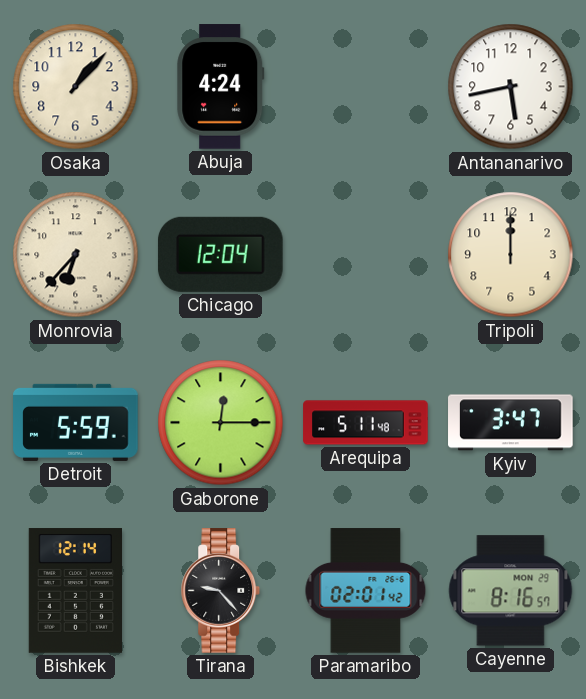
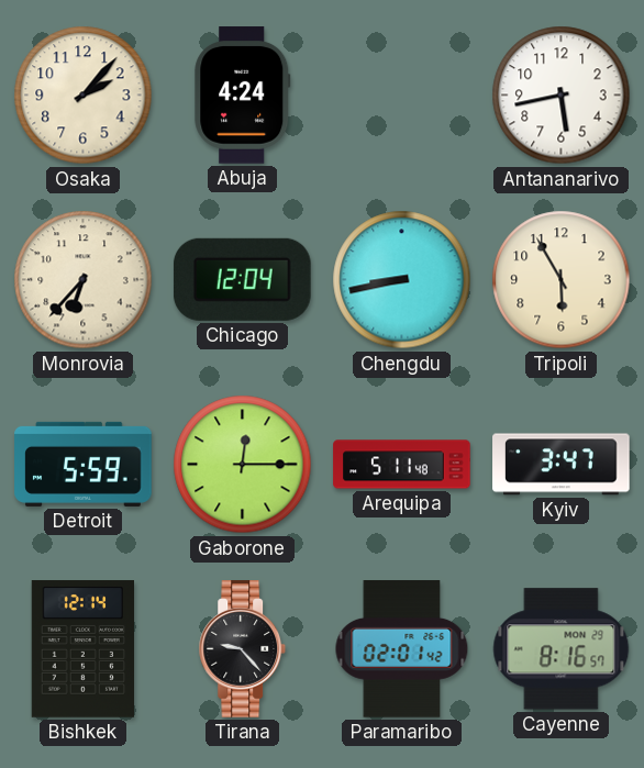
Osaka: 1:07 -> 2:07
Chengdu: none -> 8:43
Tripoli: 12:00 -> 5:55
